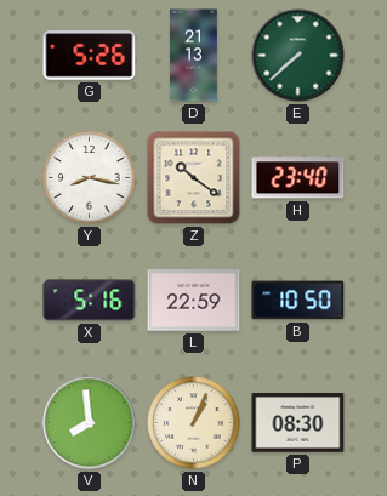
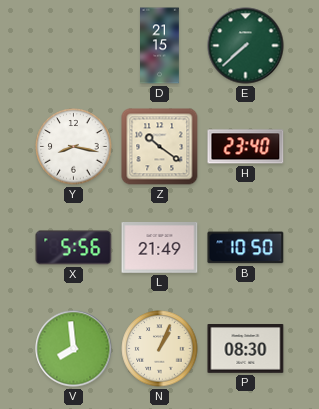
G: 5:26 -> none
D: 21:13 -> 21:15
X: 5:16 -> 5:56
L: 22:59 -> 21:49
